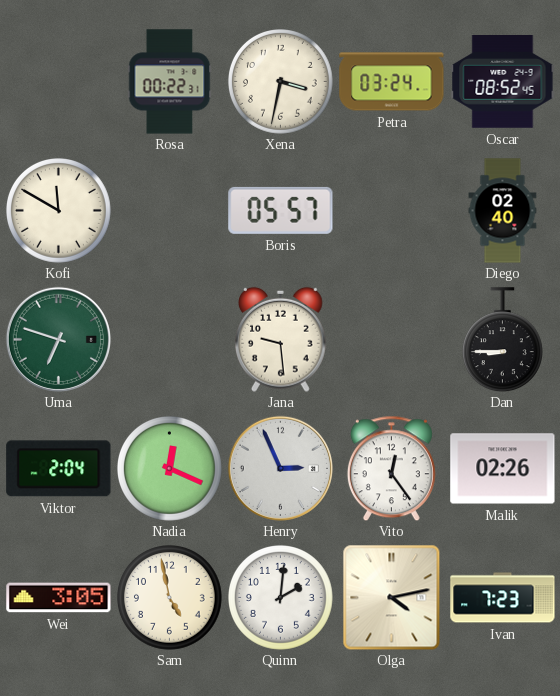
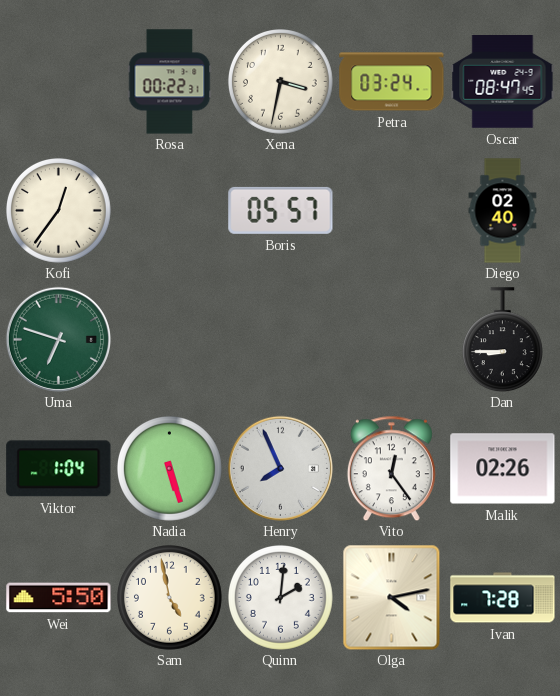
Oscar: 08:52 -> 08:47
Kofi: 11:50 -> 12:36
Jana: 9:29 -> none
Viktor: 2:04 -> 1:04
Nadia: 12:19 -> 5:27
Henry: 2:56 -> 7:56
Wei: 3:05 -> 5:50
Ivan: 7:23 -> 7:28
